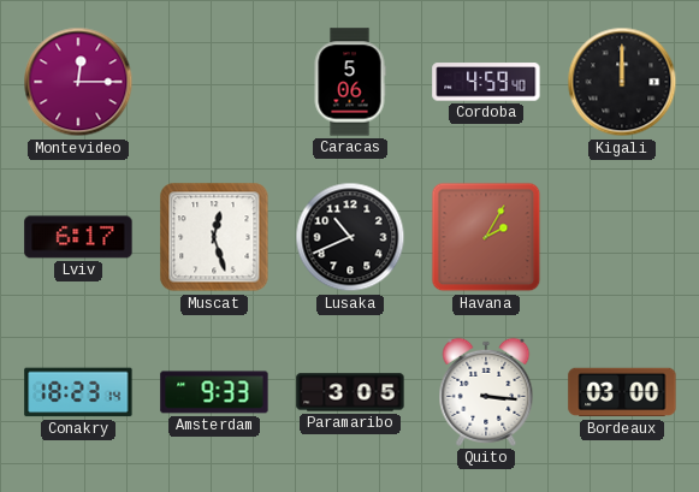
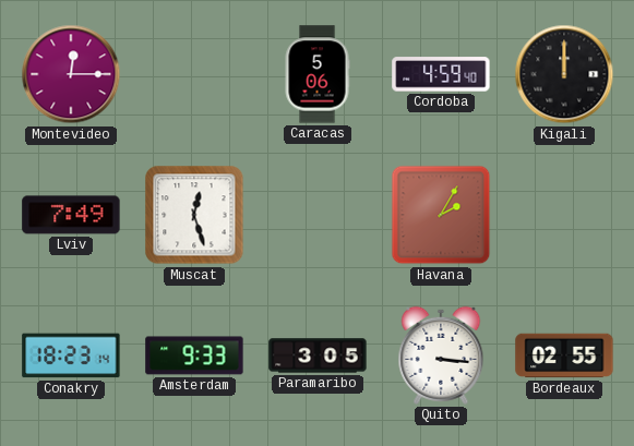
Lviv: 6:17 -> 7:49
Lusaka: 10:41 -> none
Bordeaux: 03:00 -> 02:55
